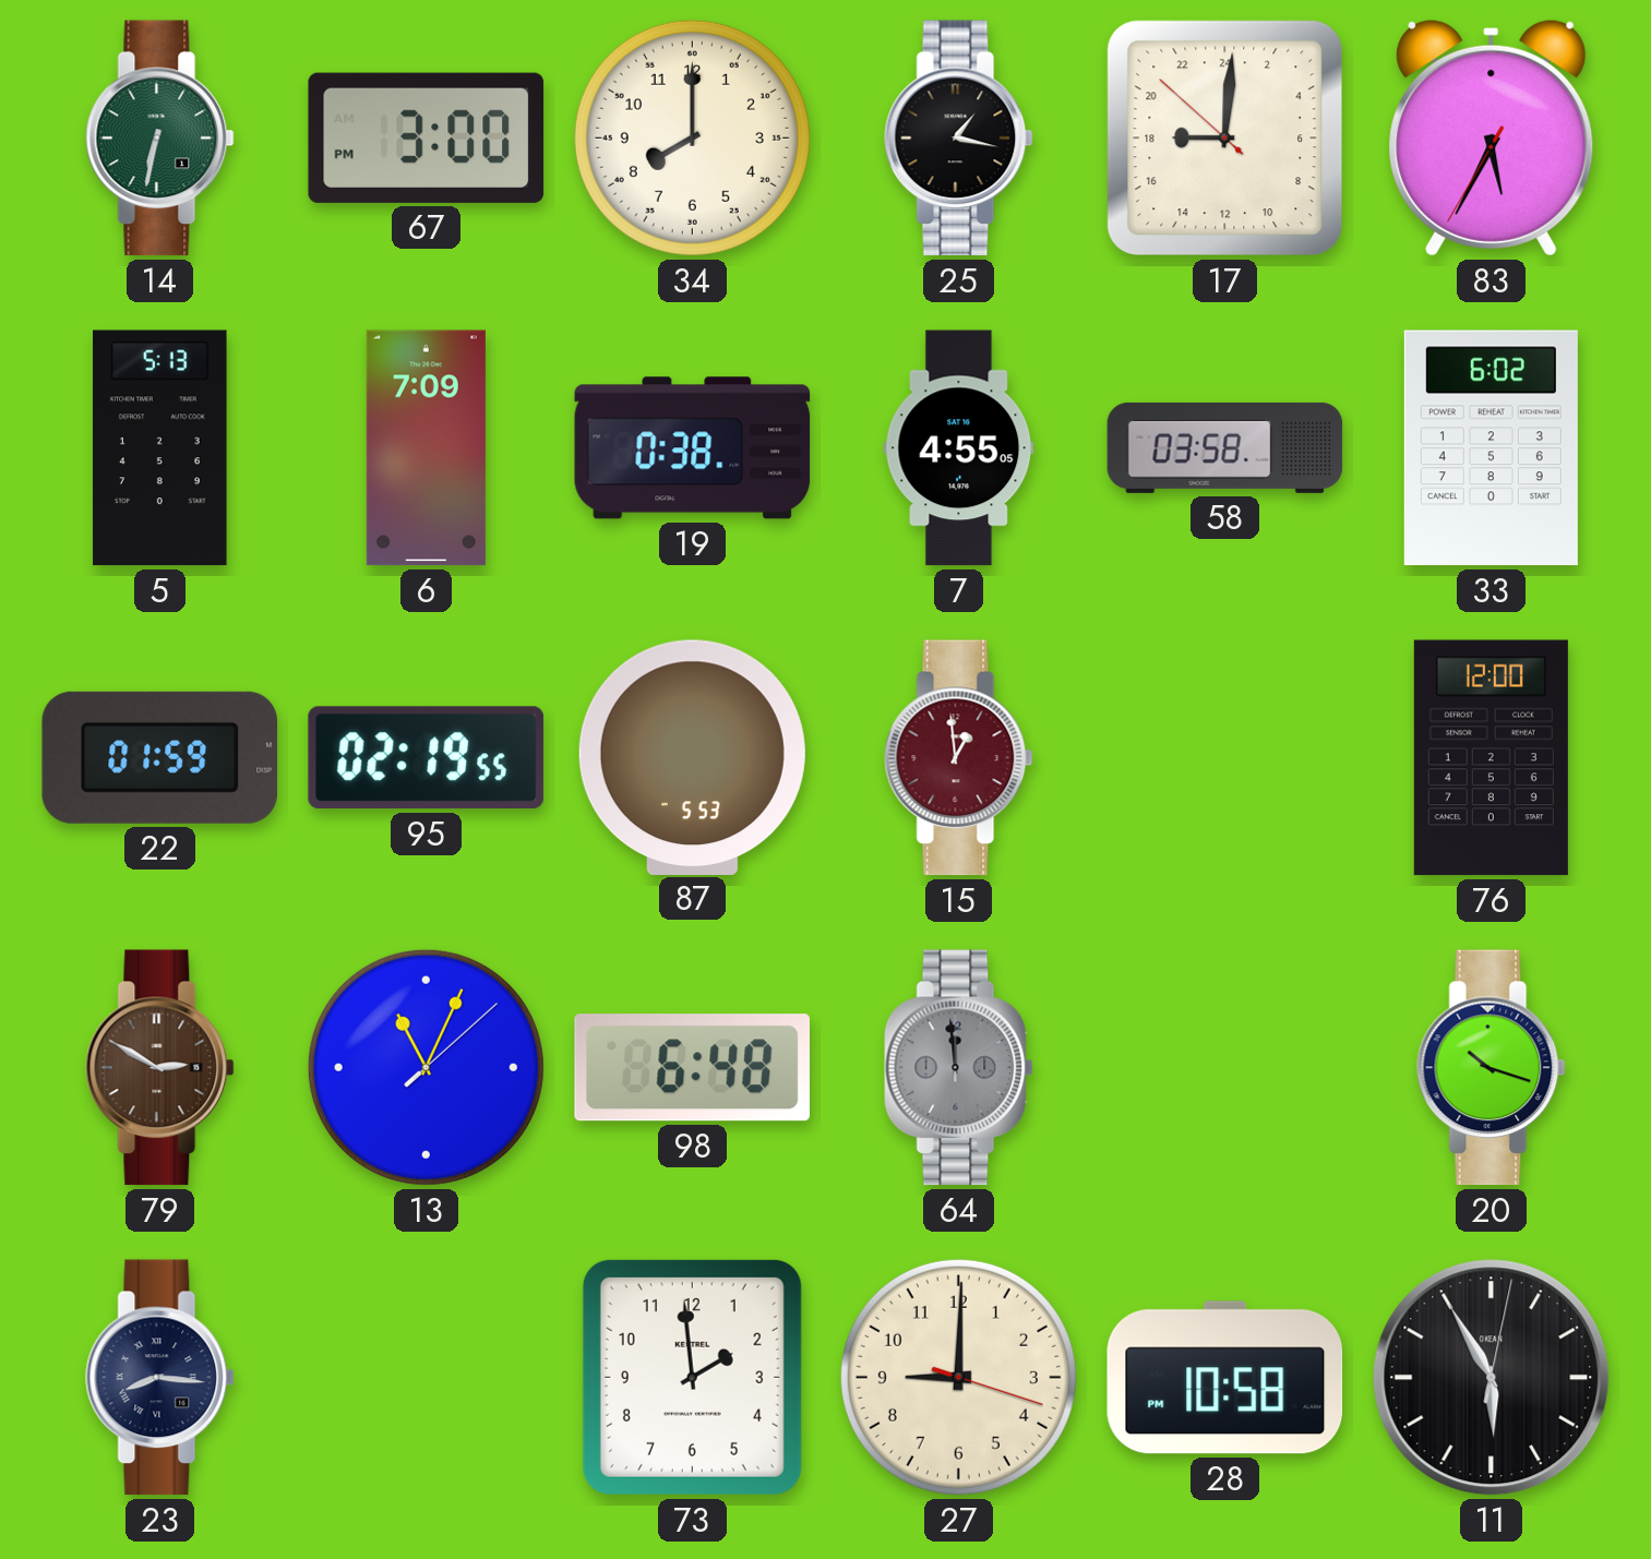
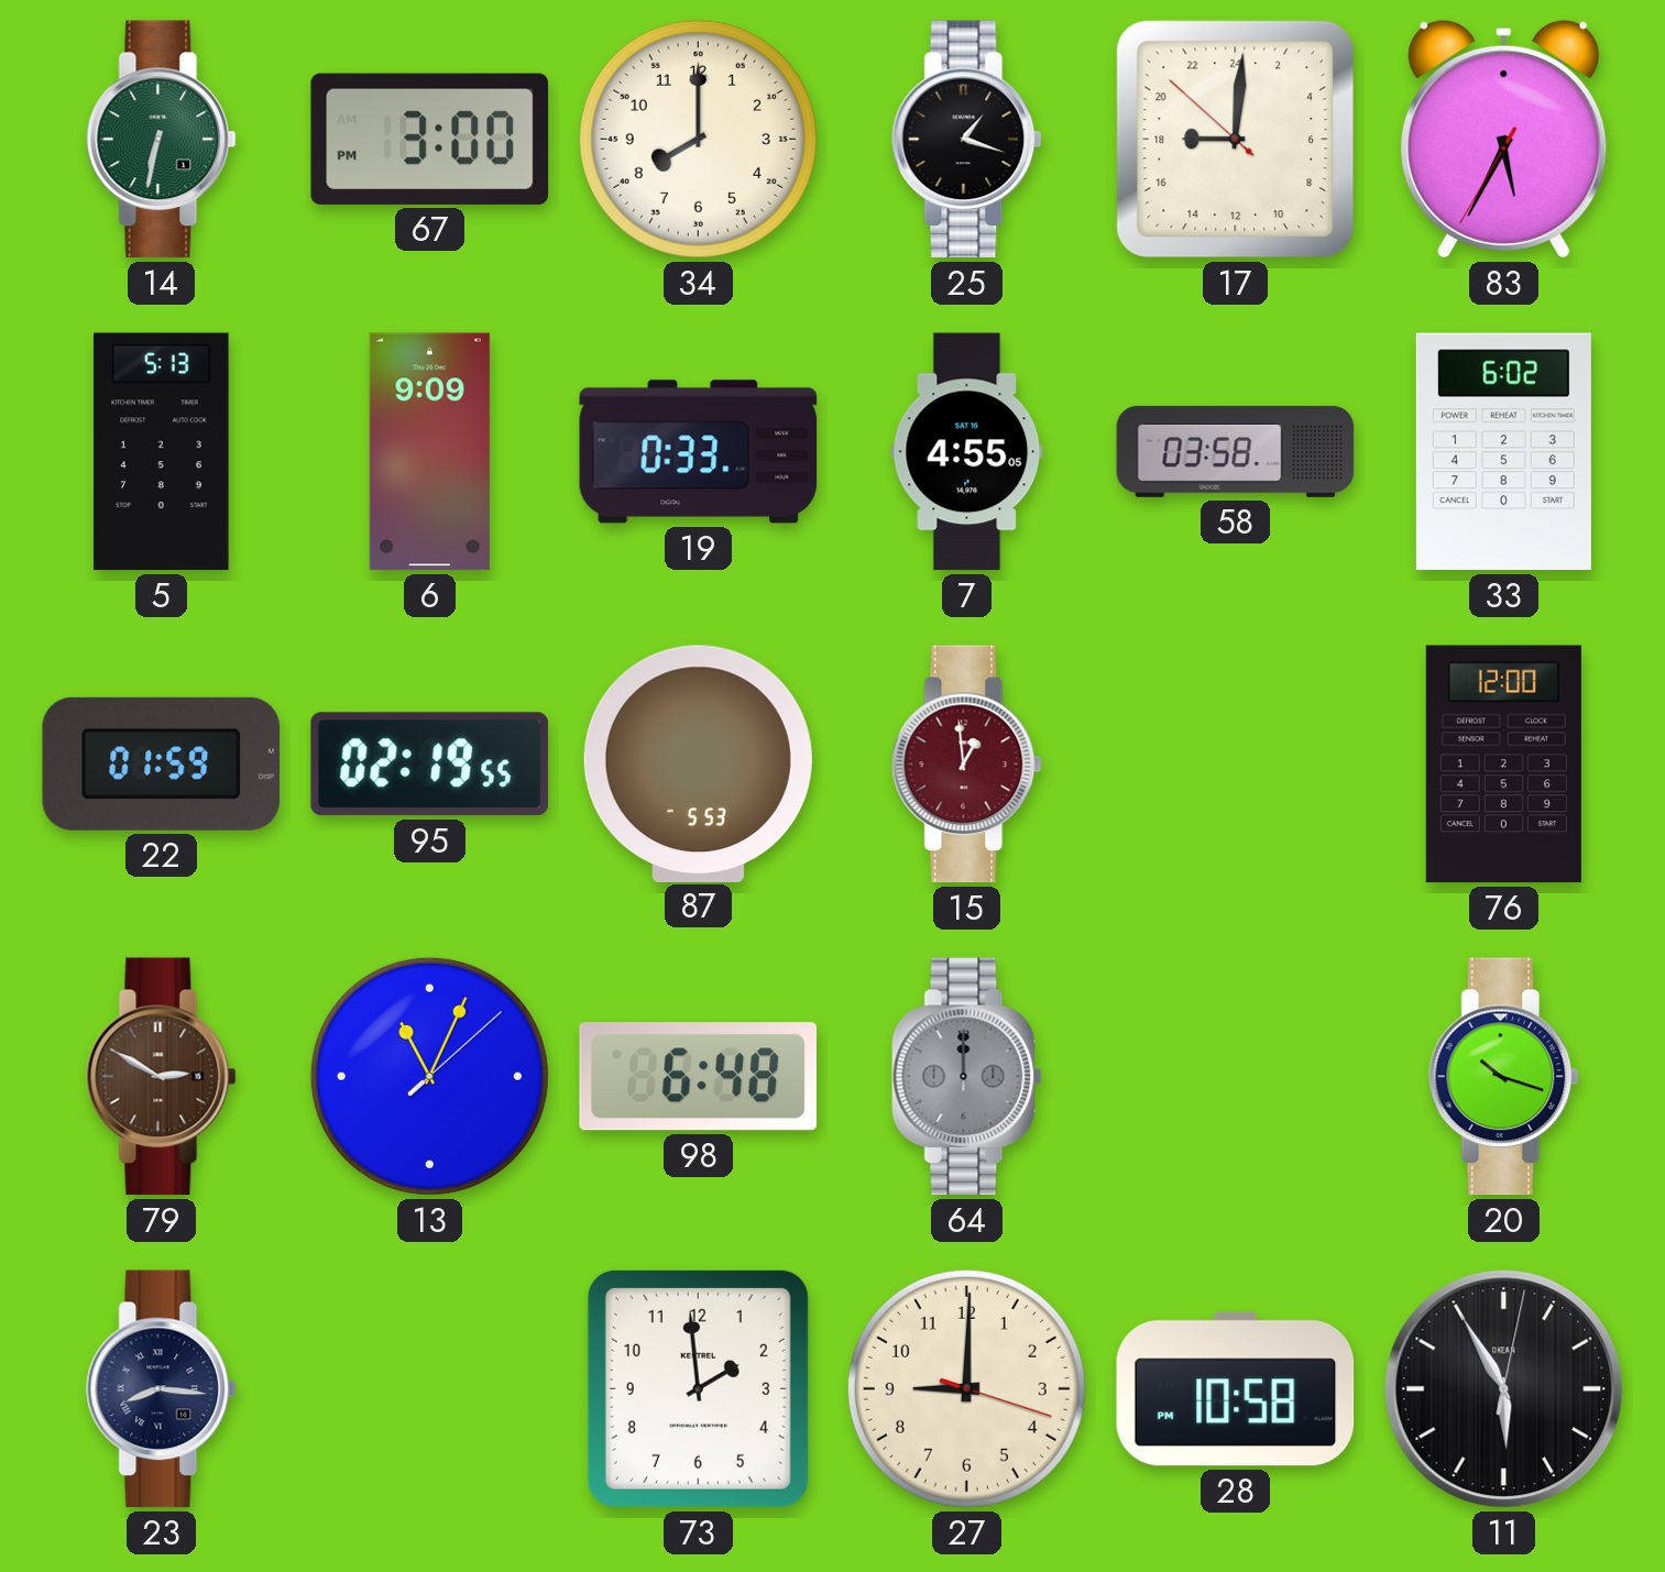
25: 1:17 -> 1:18
6: 7:09 -> 9:09
19: 0:38 -> 0:33
64: 11:59 -> 12:00
